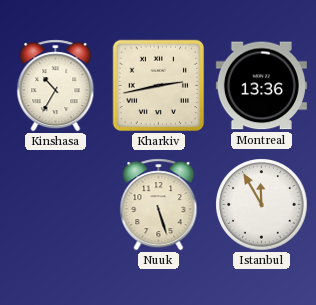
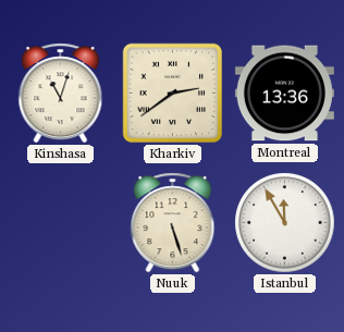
Kinshasa: 10:35 -> 11:03
Kharkiv: 2:43 -> 2:39
